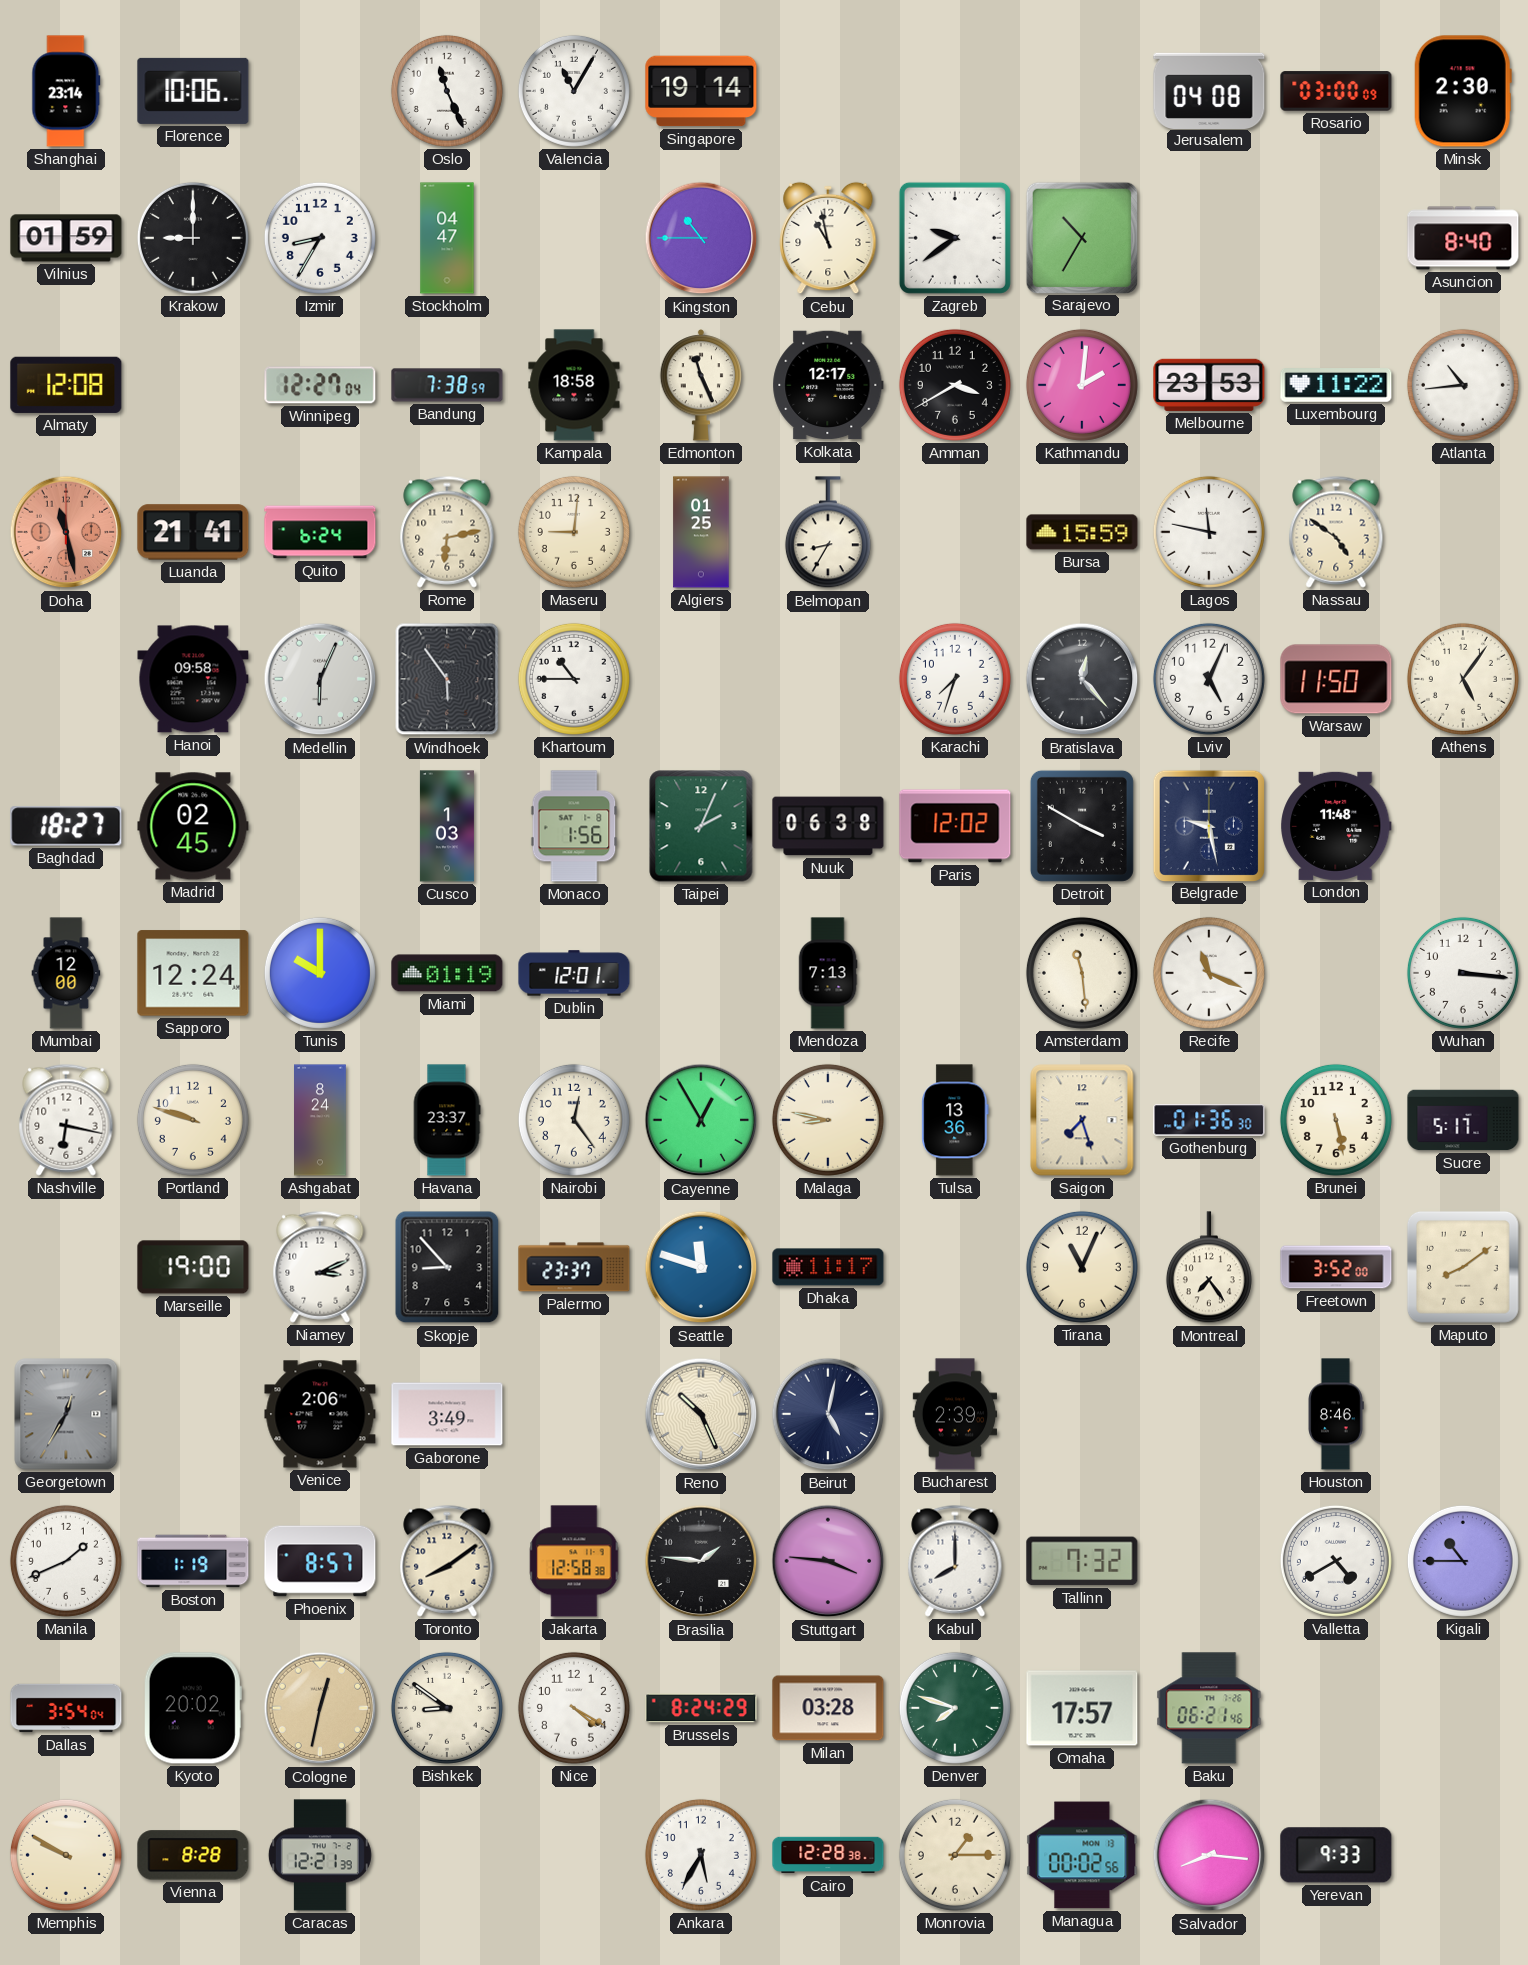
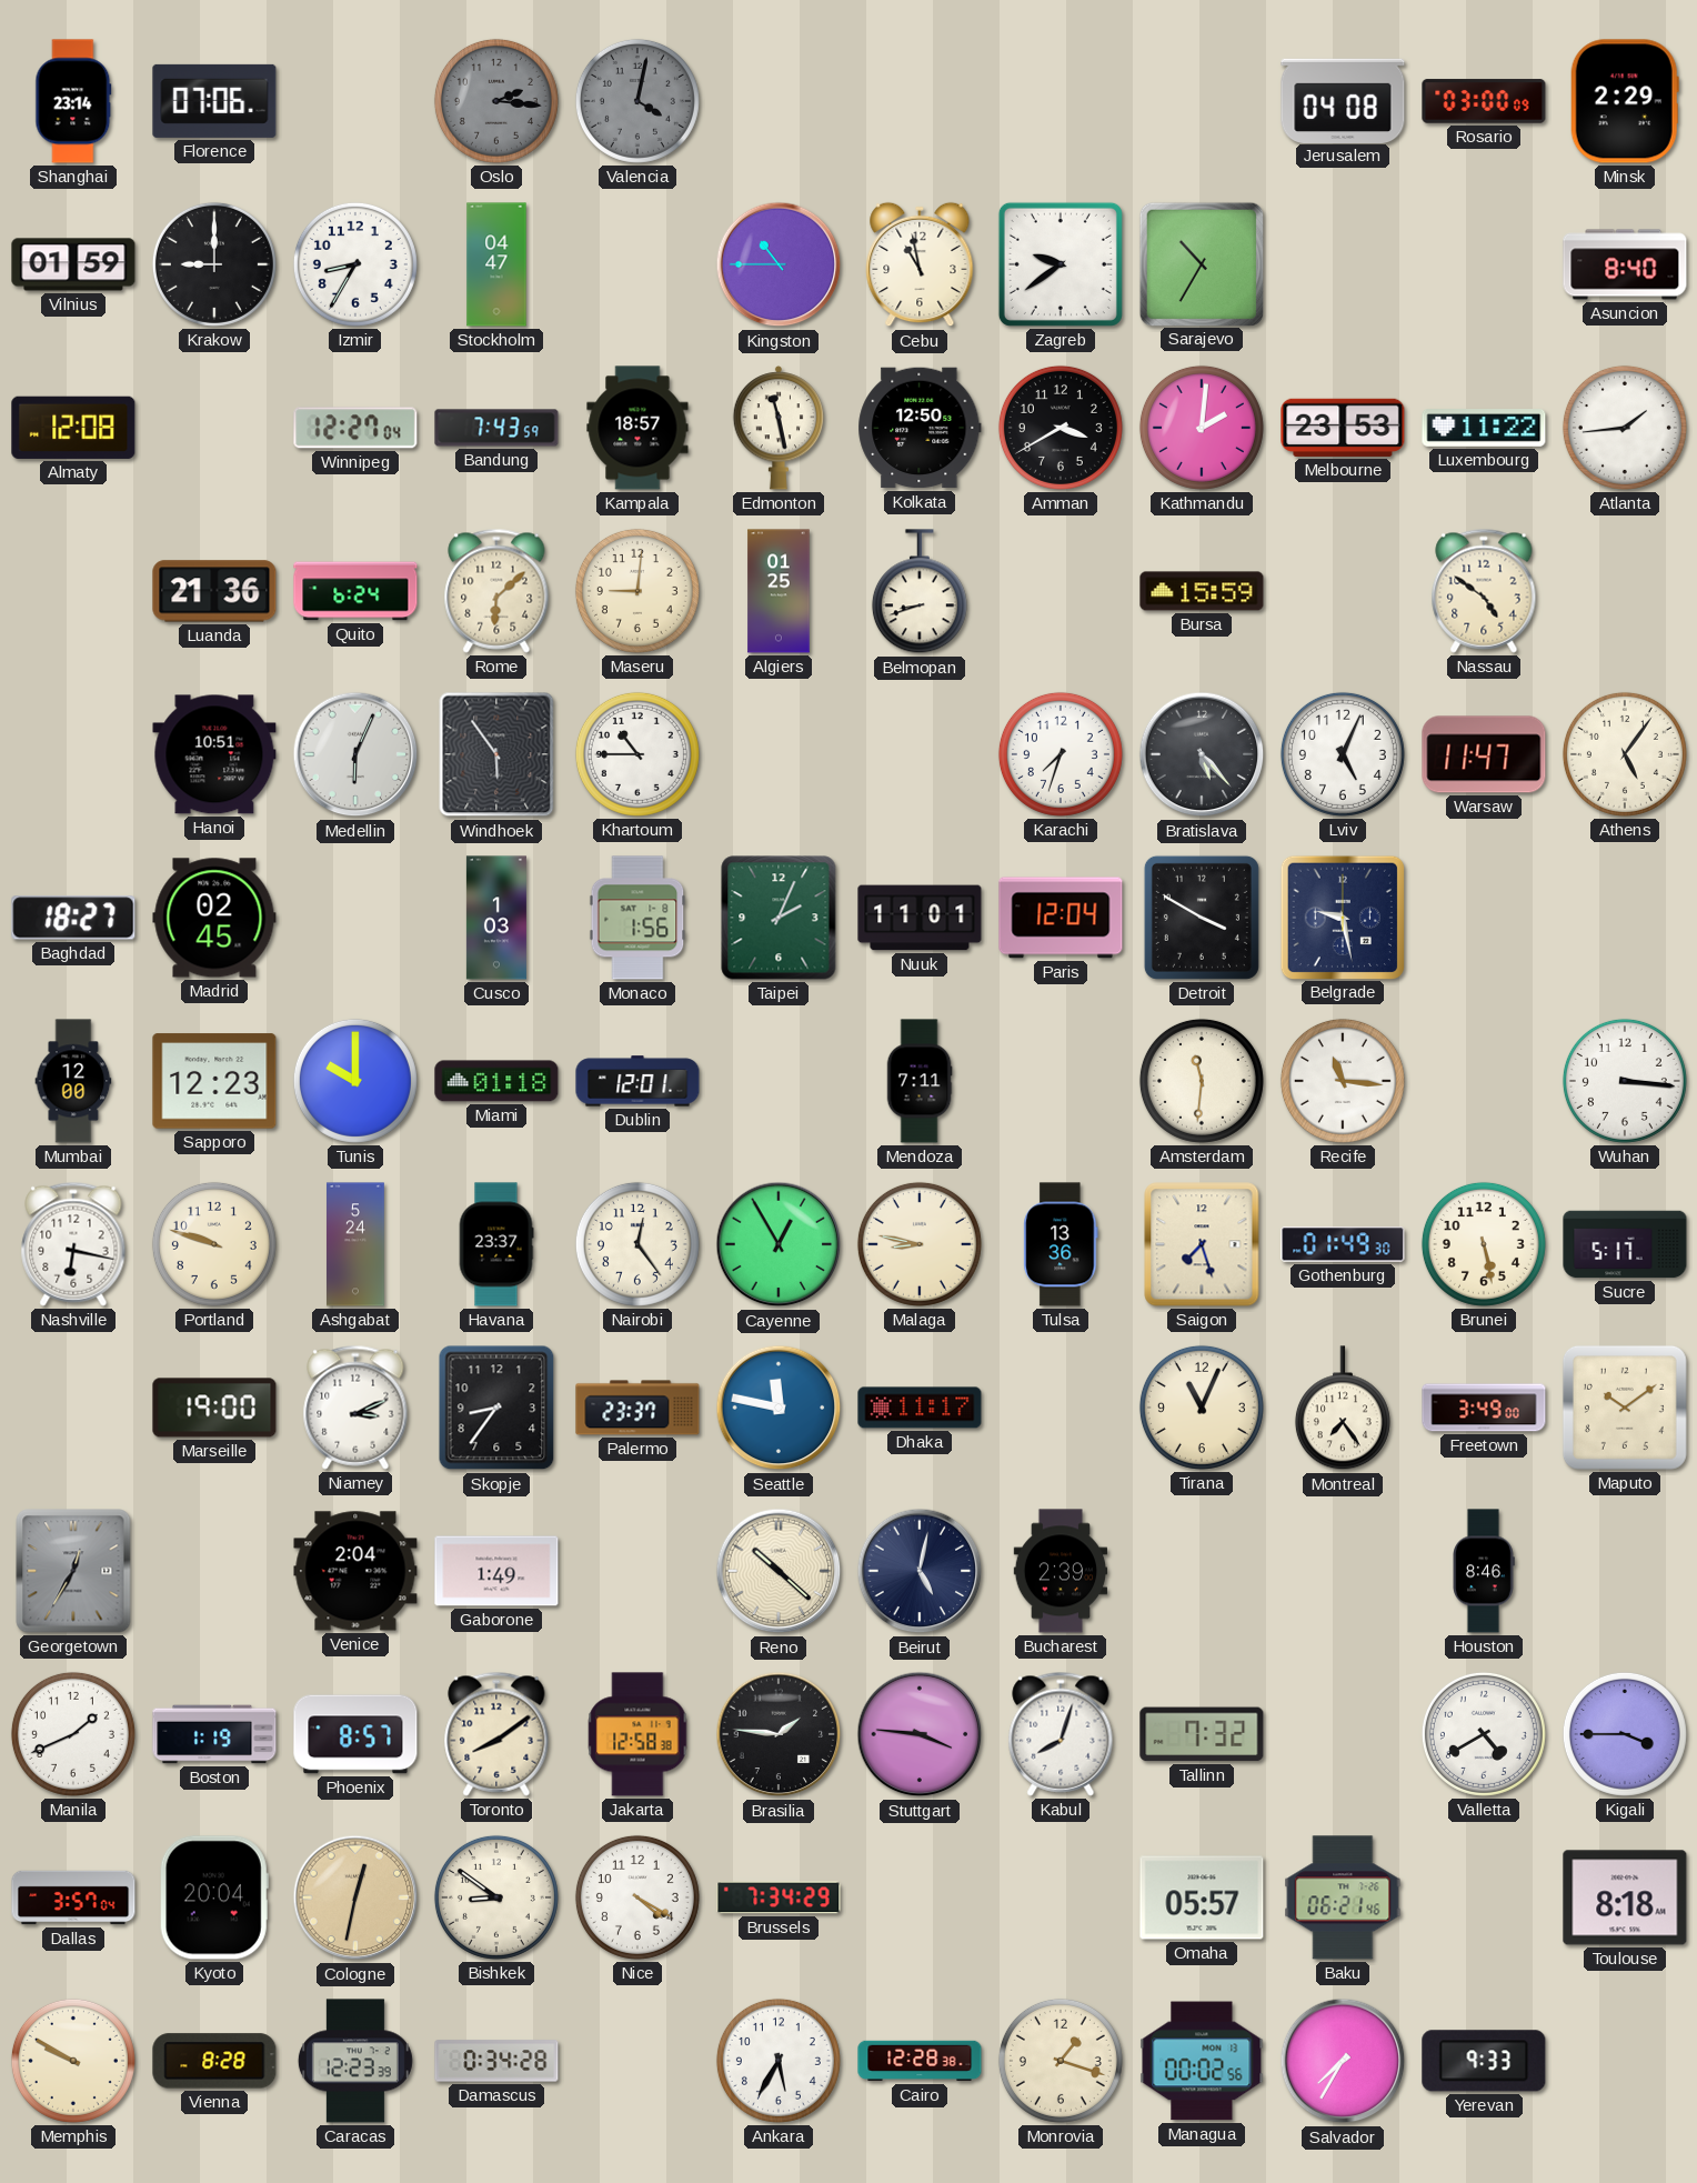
Florence: 10:06 -> 07:06
Oslo: 11:26 -> 2:16
Oslo dial: white -> grey
Valencia: 11:05 -> 4:02
Valencia dial: white -> grey
Singapore: 19:14 -> none
Minsk: 2:30 -> 2:29
Bandung: 7:38 -> 7:43
Kampala: 18:58 -> 18:57
Edmonton: 11:26 -> 11:28
Kolkata: 12:17 -> 12:50
Atlanta: 10:44 -> 1:44
Doha: 11:28 -> none
Luanda: 21:41 -> 21:36
Rome: 6:13 -> 6:08
Belmopan: 8:35 -> 8:42
Lagos: 11:47 -> none
Hanoi: 09:58 -> 10:51
Bratislava: 12:23 -> 5:23
Warsaw: 11:50 -> 11:47
Nuuk: 06:38 -> 11:01
Paris: 12:02 -> 12:04
London: 11:48 -> none
Sapporo: 12:24 -> 12:23
Miami: 01:19 -> 01:18
Mendoza: 7:13 -> 7:11
Amsterdam: 11:29 -> 11:31
Recife: 11:19 -> 11:16
Ashgabat: 8:24 -> 5:24
Gothenburg: 01:36 -> 01:49
Skopje: 8:53 -> 8:36
Seattle: 11:48 -> 11:47
Freetown: 3:52 -> 3:49
Maputo: 8:09 -> 10:09
Venice: 2:06 -> 2:04
Gaborone: 3:49 -> 1:49
Reno: 10:26 -> 10:22
Kabul: 8:00 -> 8:03
Kigali: 10:45 -> 3:45
Dallas: 3:54 -> 3:57
Kyoto: 20:02 -> 20:04
Brussels: 8:24 -> 7:34
Milan: 03:28 -> none
Denver: 7:48 -> none
Omaha: 17:57 -> 05:57
Toulouse: none -> 8:18
Caracas: 12:21 -> 12:23
Damascus: none -> 0:34
Monrovia: 1:15 -> 1:18
Salvador: 8:16 -> 7:35
